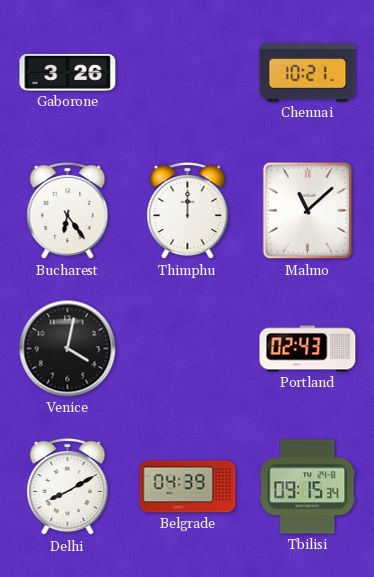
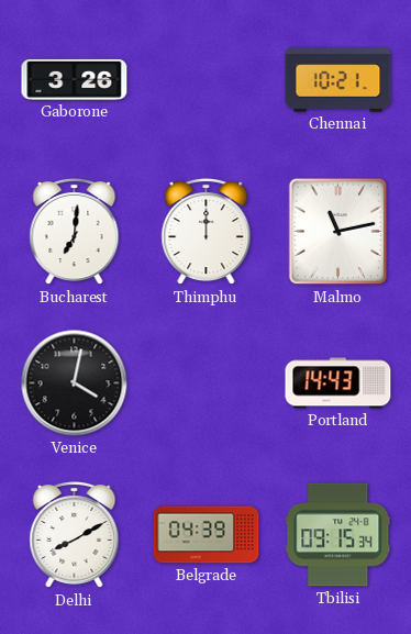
Bucharest: 6:24 -> 7:01
Malmo: 11:08 -> 11:13
Portland: 02:43 -> 14:43
